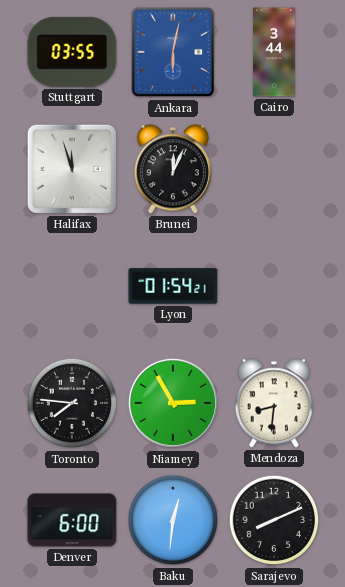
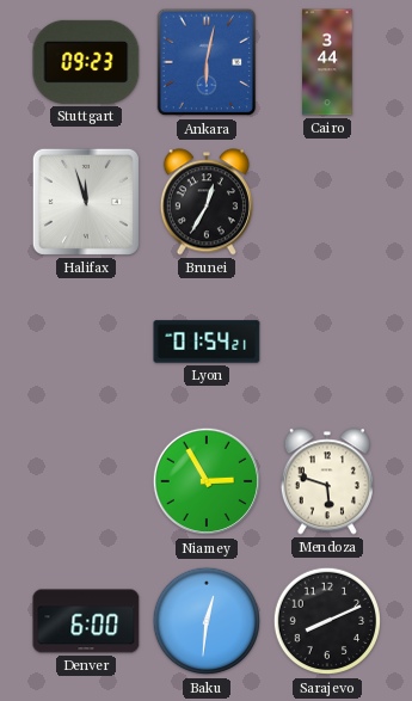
Stuttgart: 03:55 -> 09:23
Brunei: 12:04 -> 12:35
Toronto: 7:46 -> none
Mendoza: 8:31 -> 5:48
